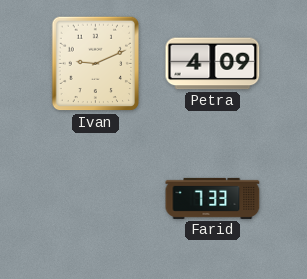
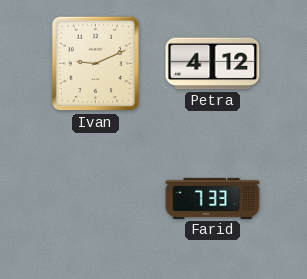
Petra: 4:09 -> 4:12
